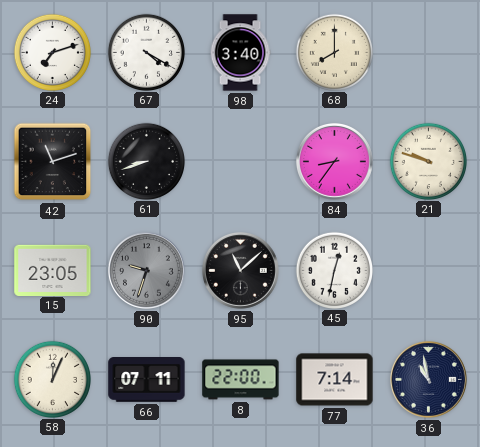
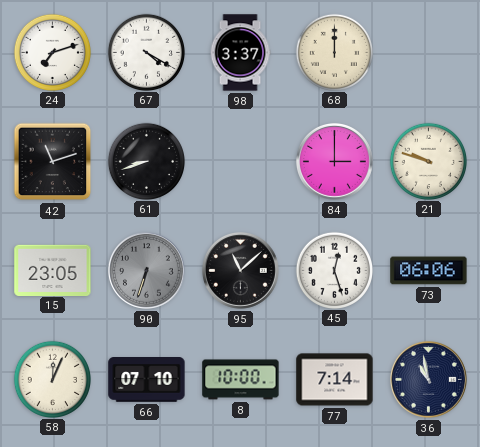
98: 3:40 -> 3:37
68: 8:00 -> 12:00
84: 8:36 -> 3:00
90: 9:33 -> 6:33
45: 12:32 -> 12:27
73: none -> 06:06
66: 07:11 -> 07:10
8: 22:00 -> 10:00
